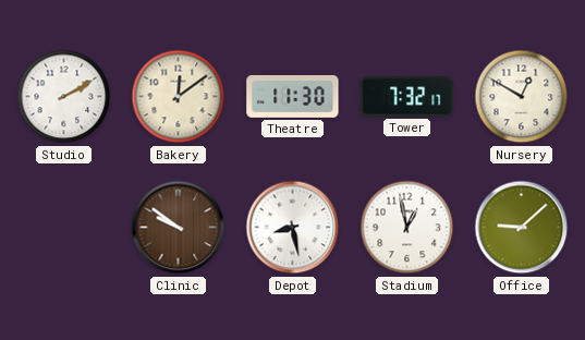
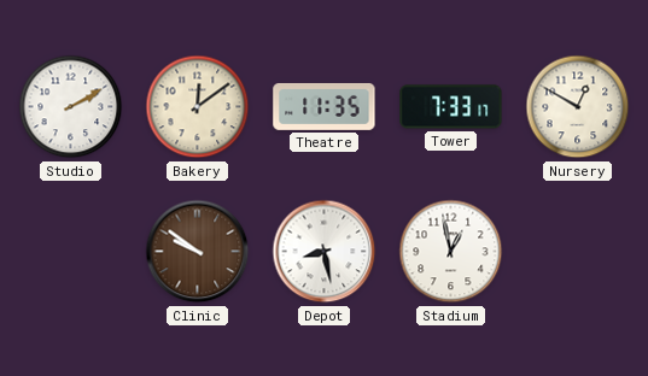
Theatre: 11:30 -> 11:35
Tower: 7:32 -> 7:33
Office: 9:08 -> none
